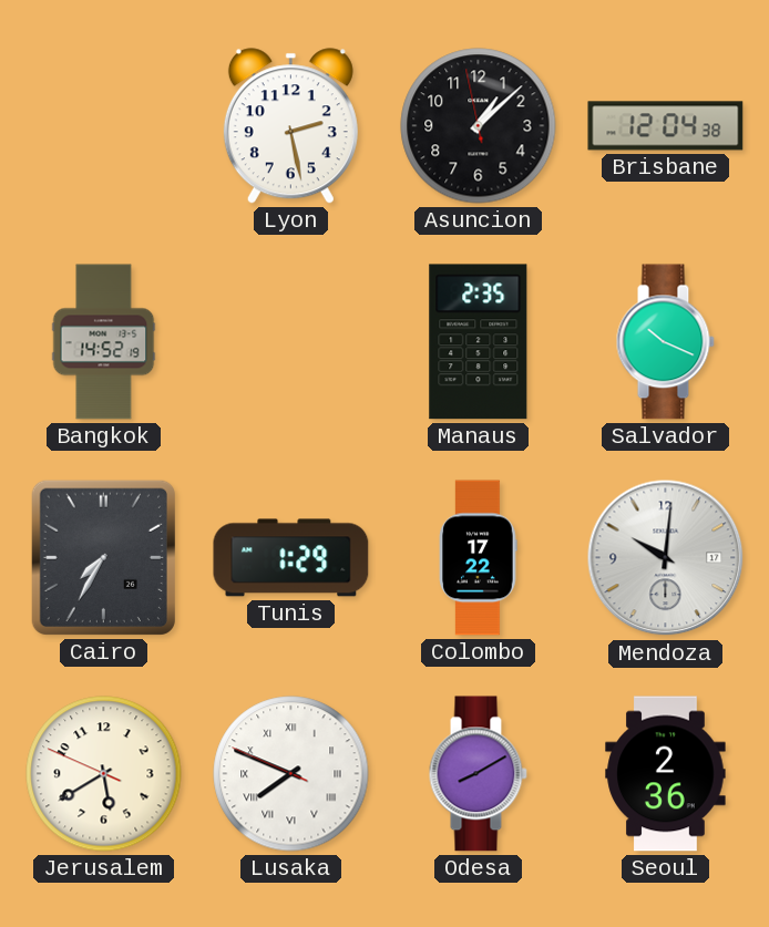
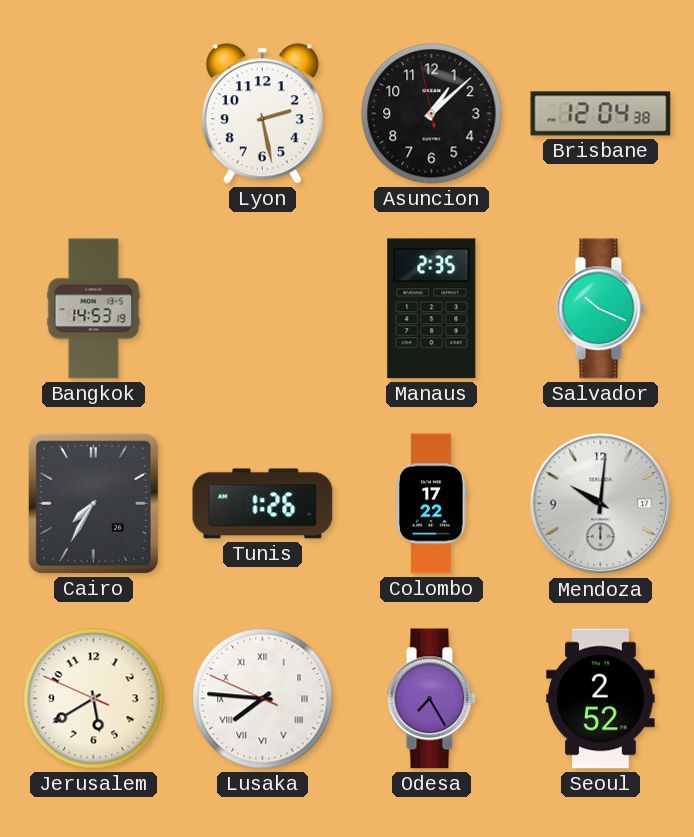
Bangkok: 14:52 -> 14:53
Tunis: 1:29 -> 1:26
Lusaka: 7:48 -> 7:45
Odesa: 8:10 -> 7:25
Seoul: 2:36 -> 2:52
